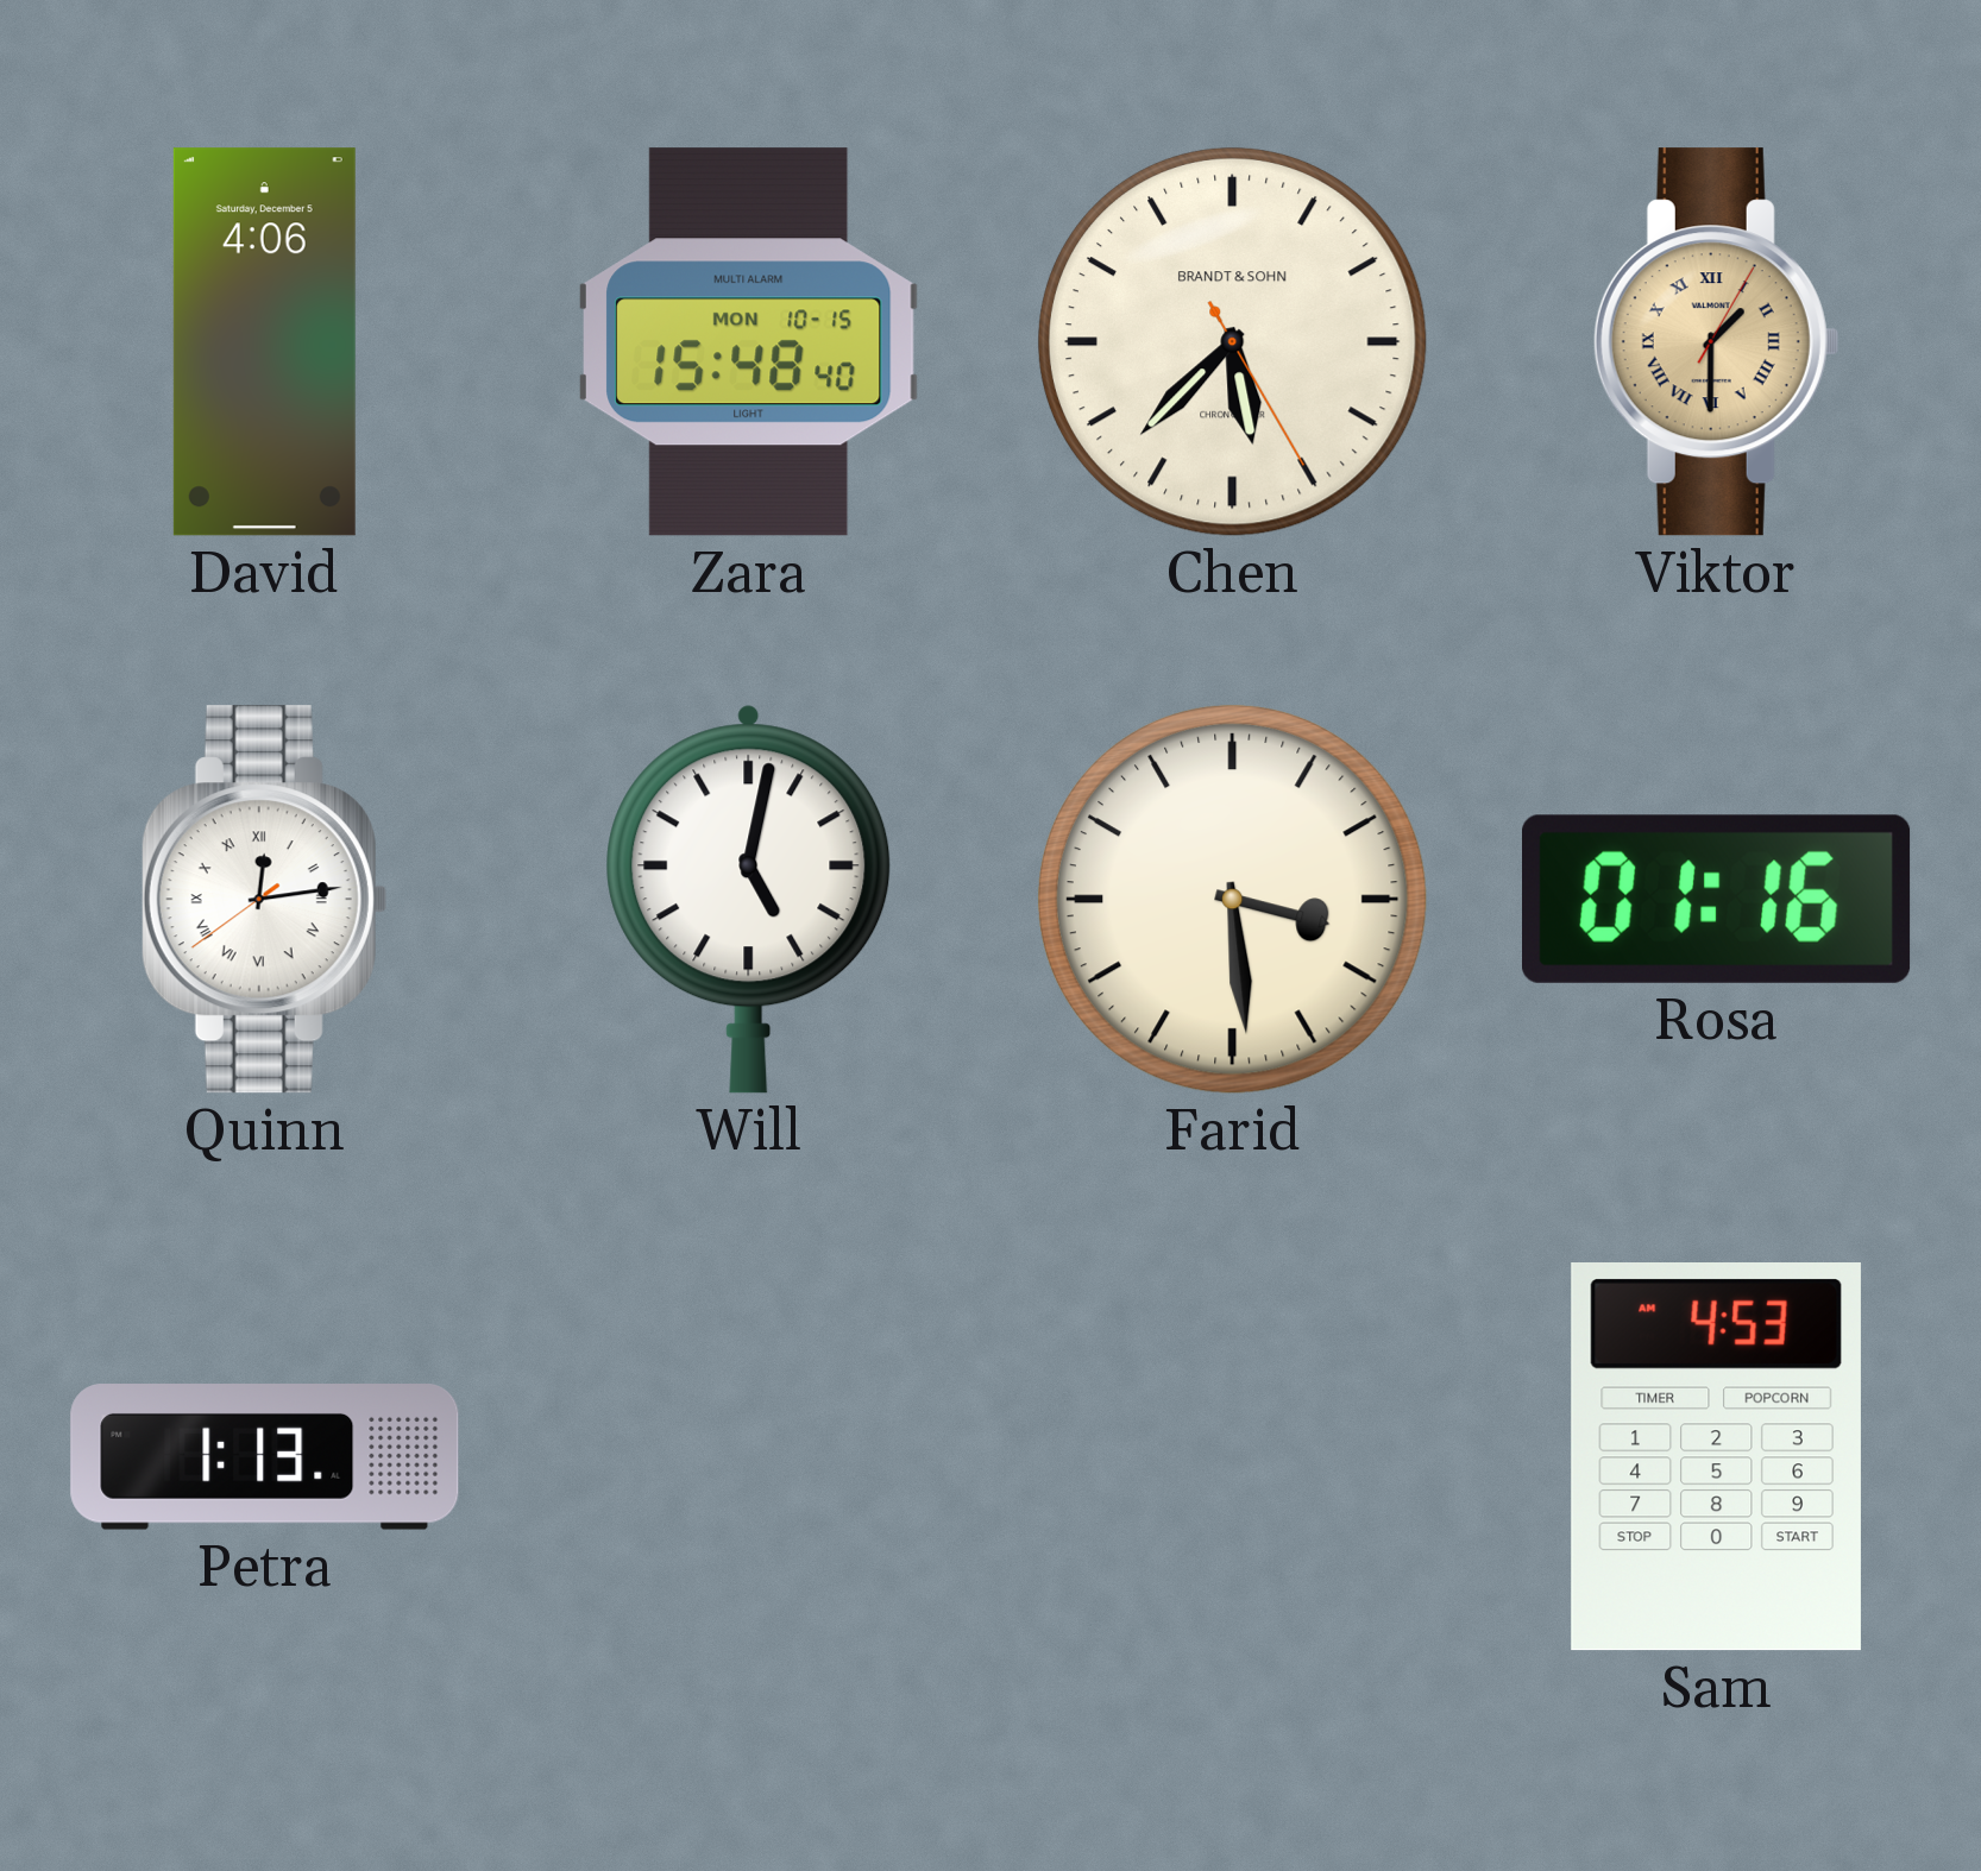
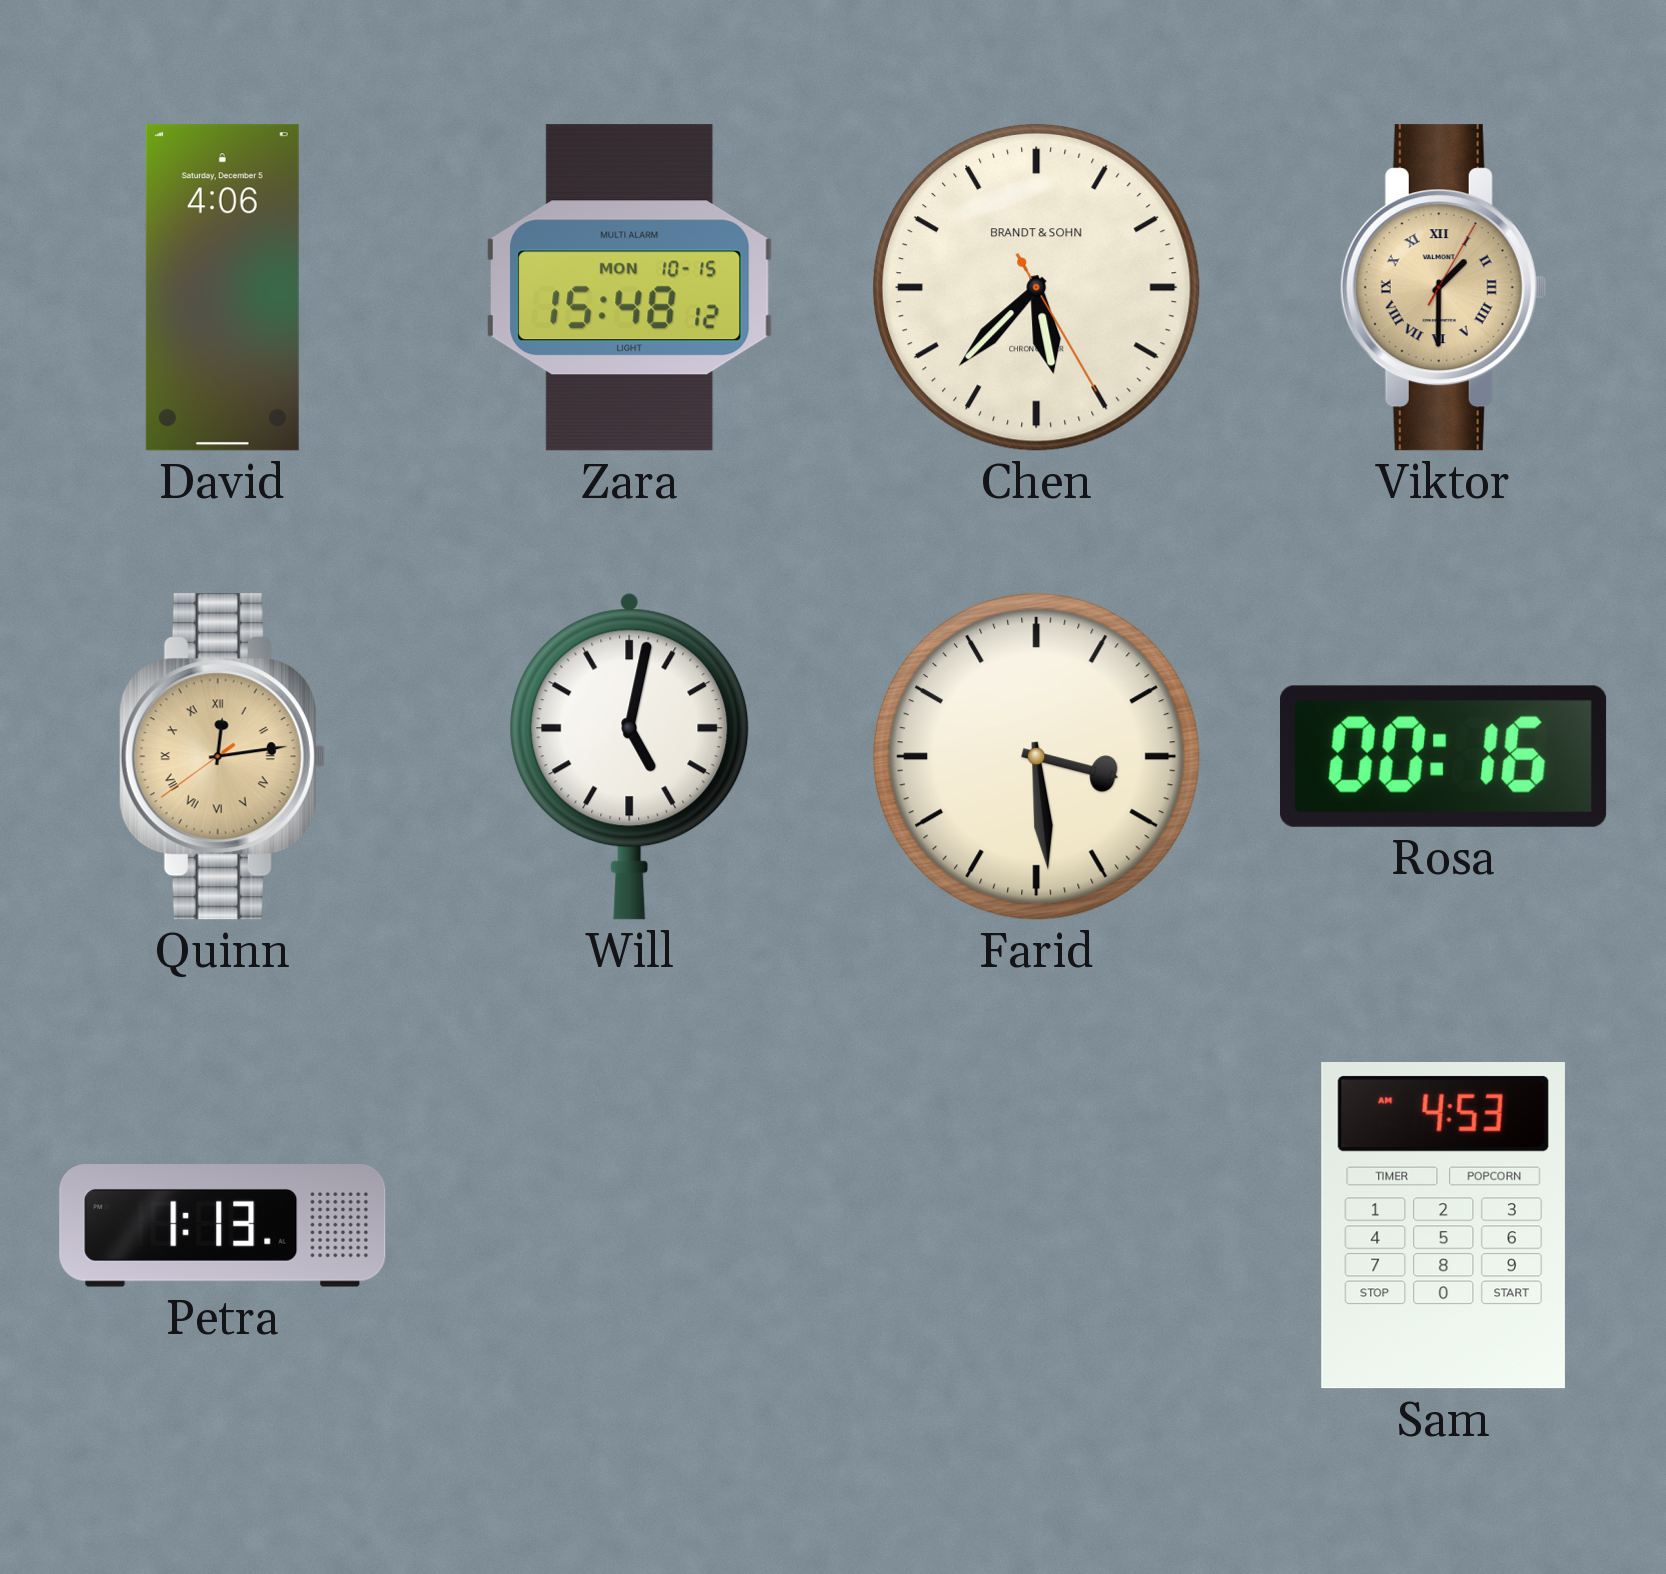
Zara: 15:48:40 -> 15:48:12
Quinn dial: white -> champagne
Rosa: 01:16 -> 00:16
